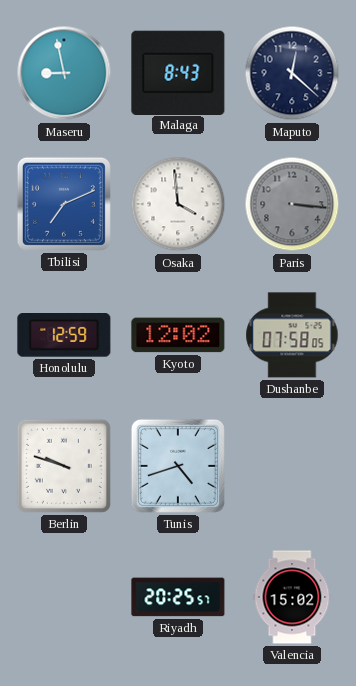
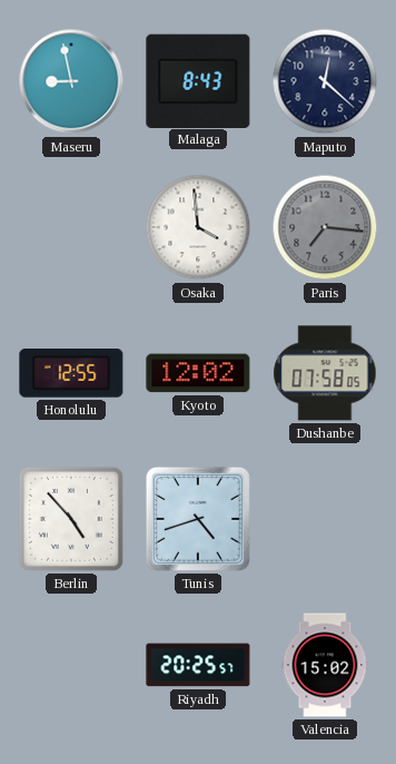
Tbilisi: 7:11 -> none
Paris: 3:16 -> 7:16
Honolulu: 12:59 -> 12:55
Berlin: 9:48 -> 4:53
